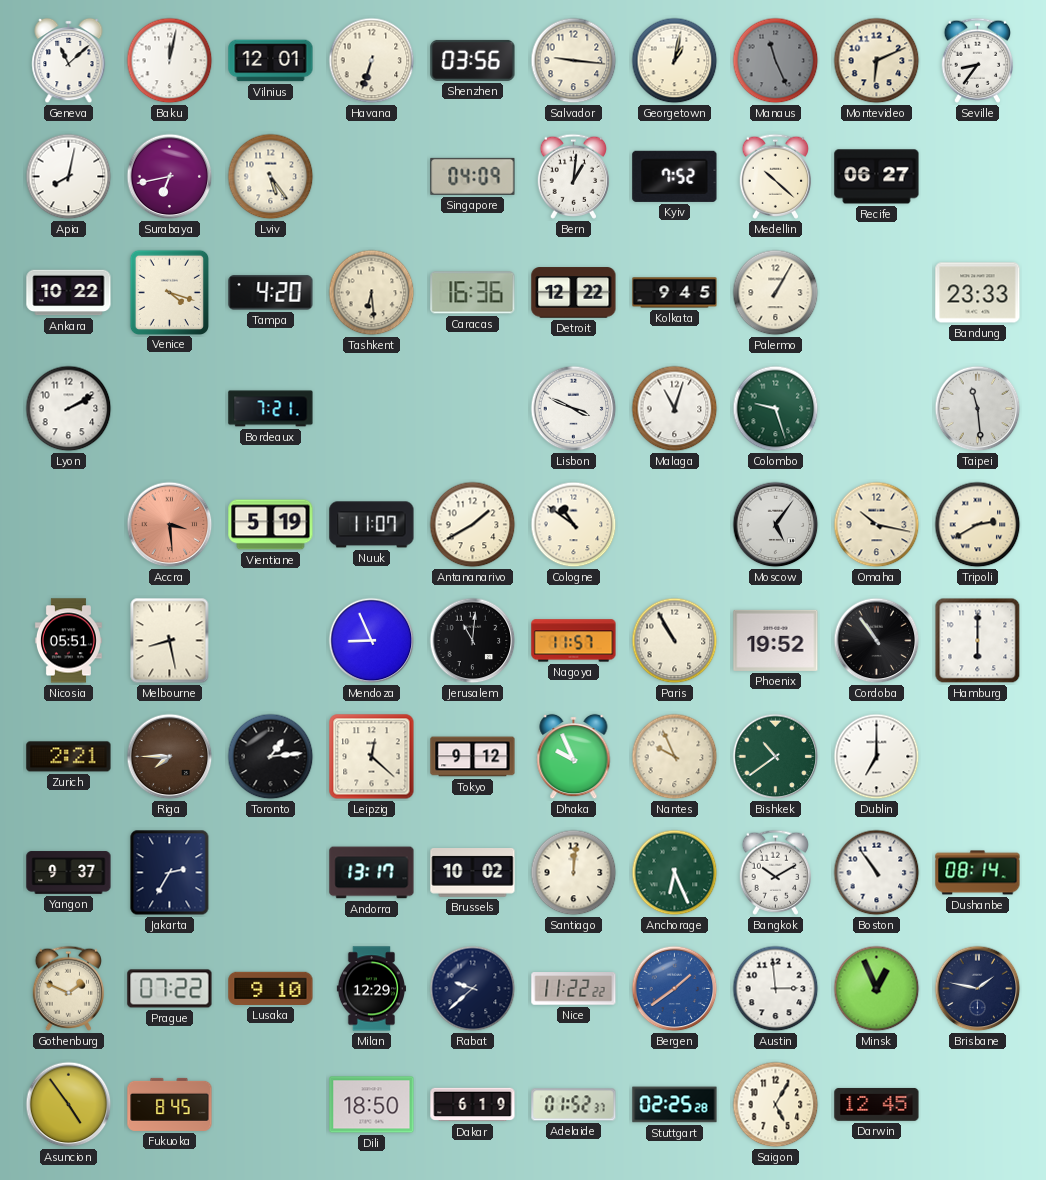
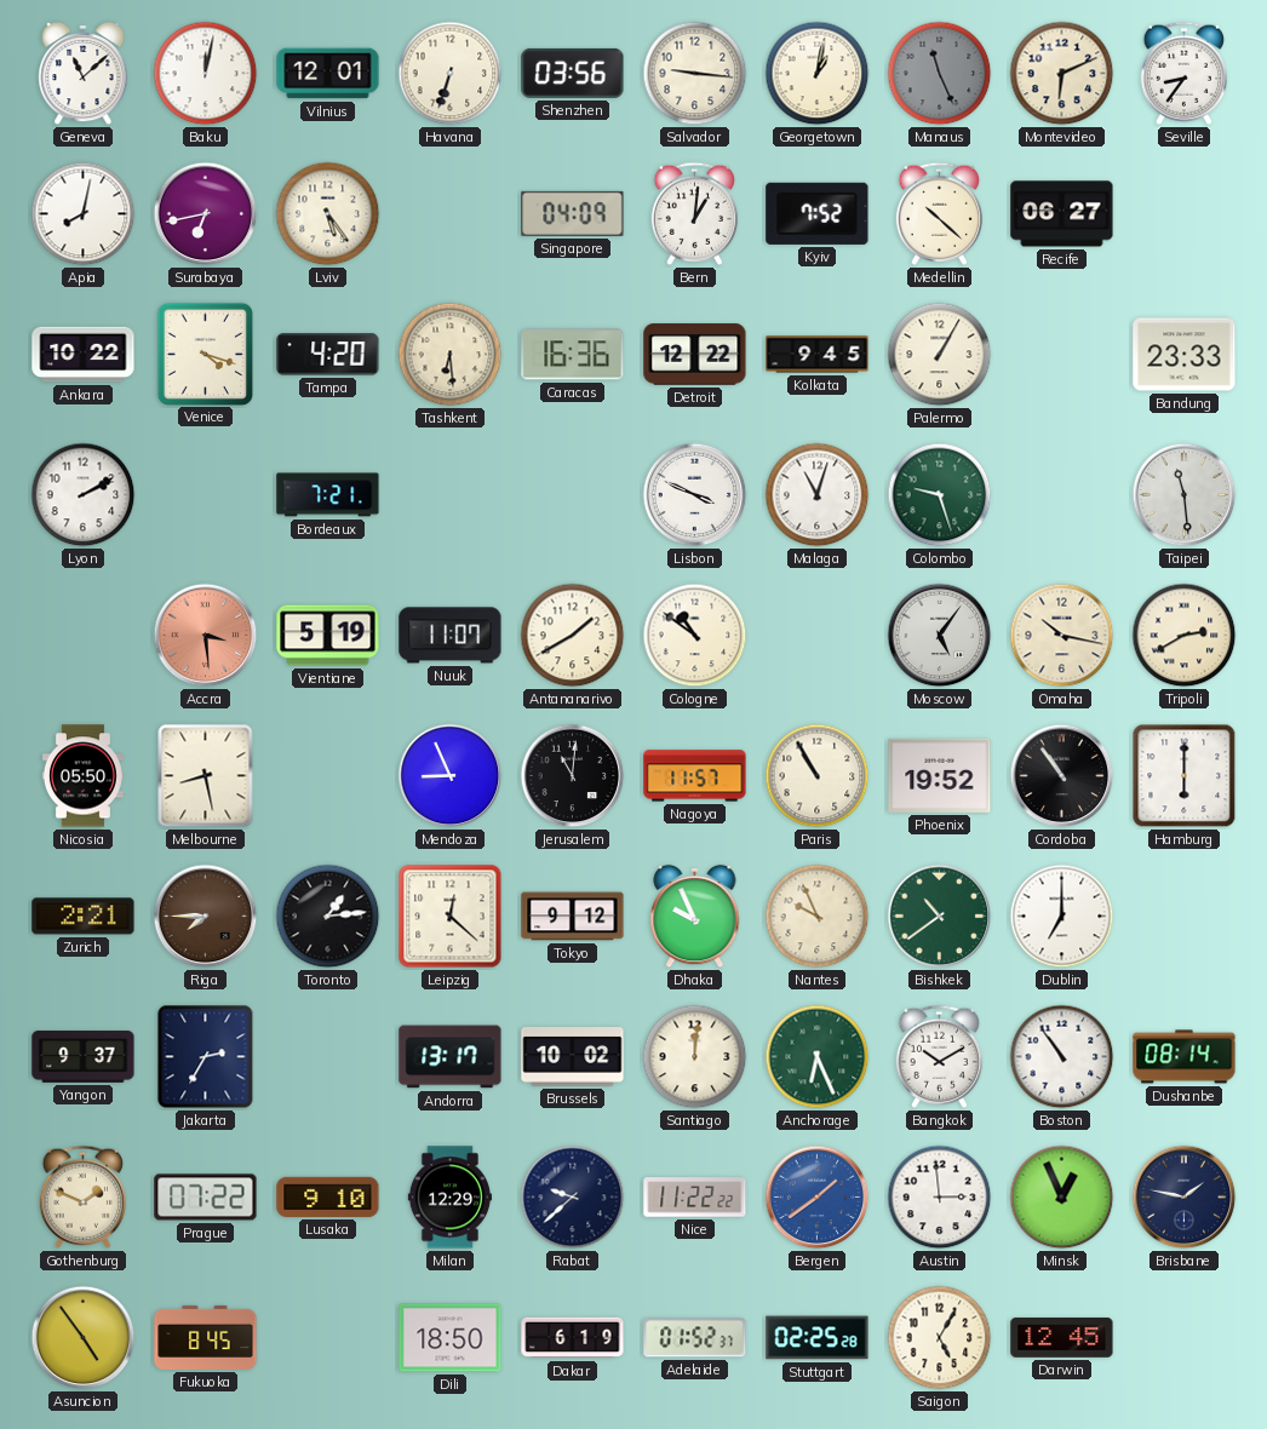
Nicosia: 05:51 -> 05:50
